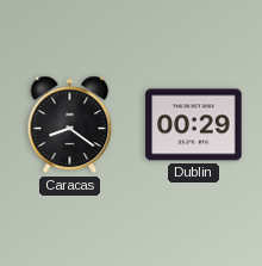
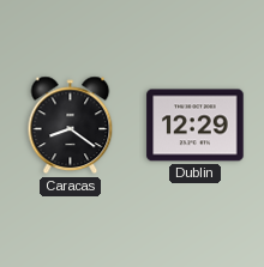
Dublin: 00:29 -> 12:29
